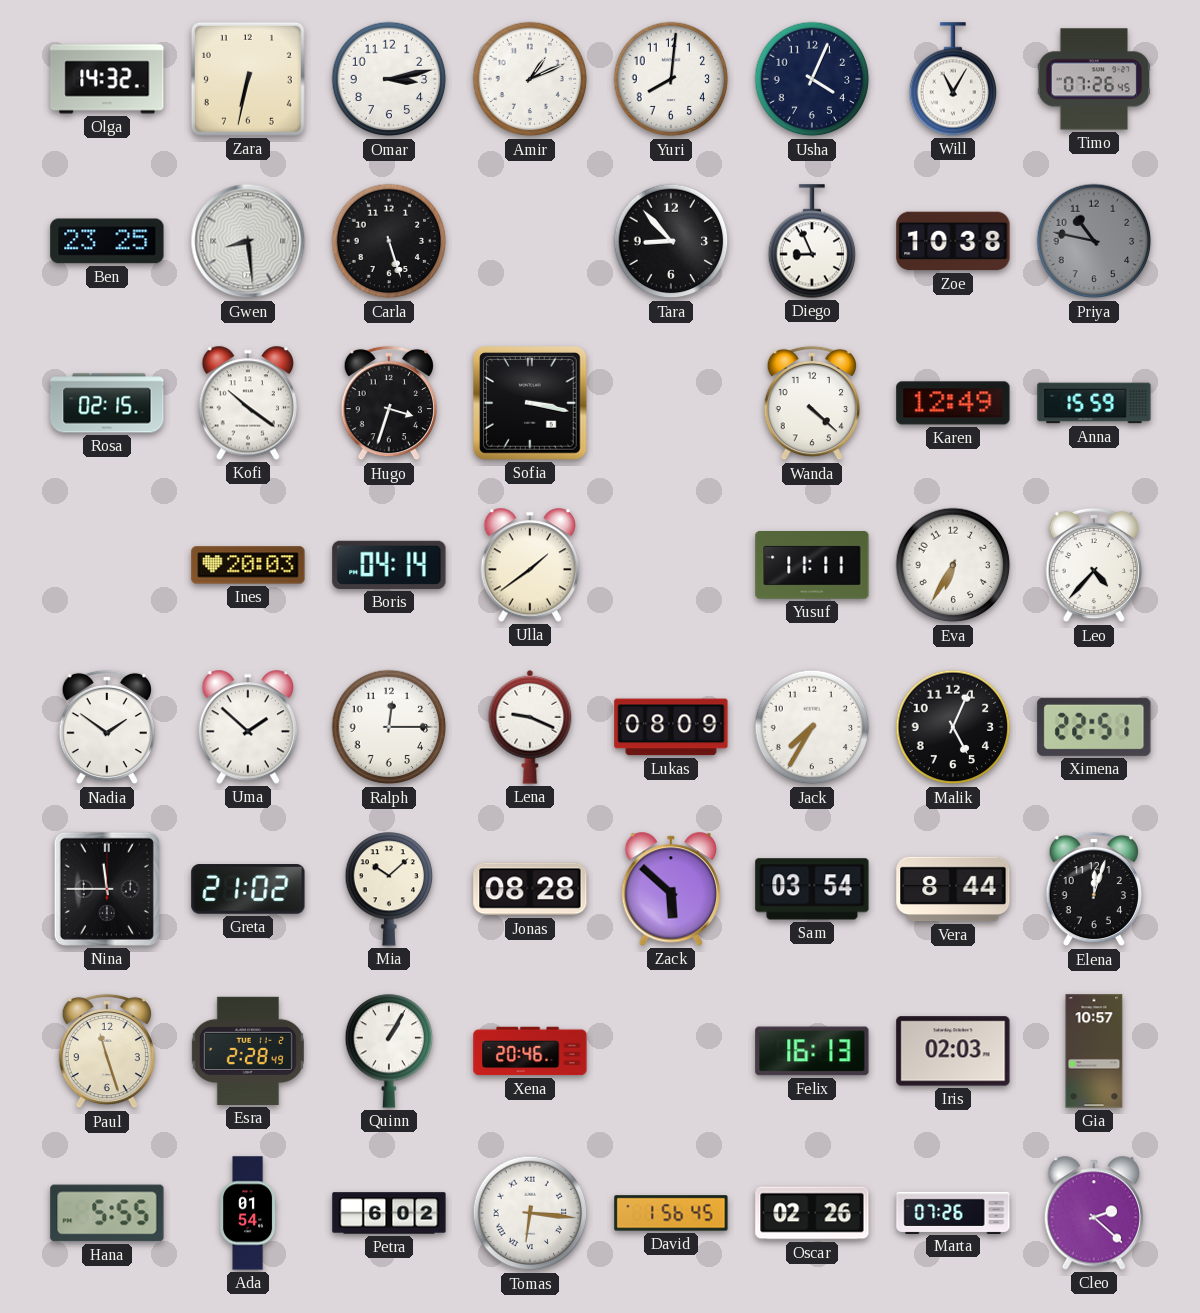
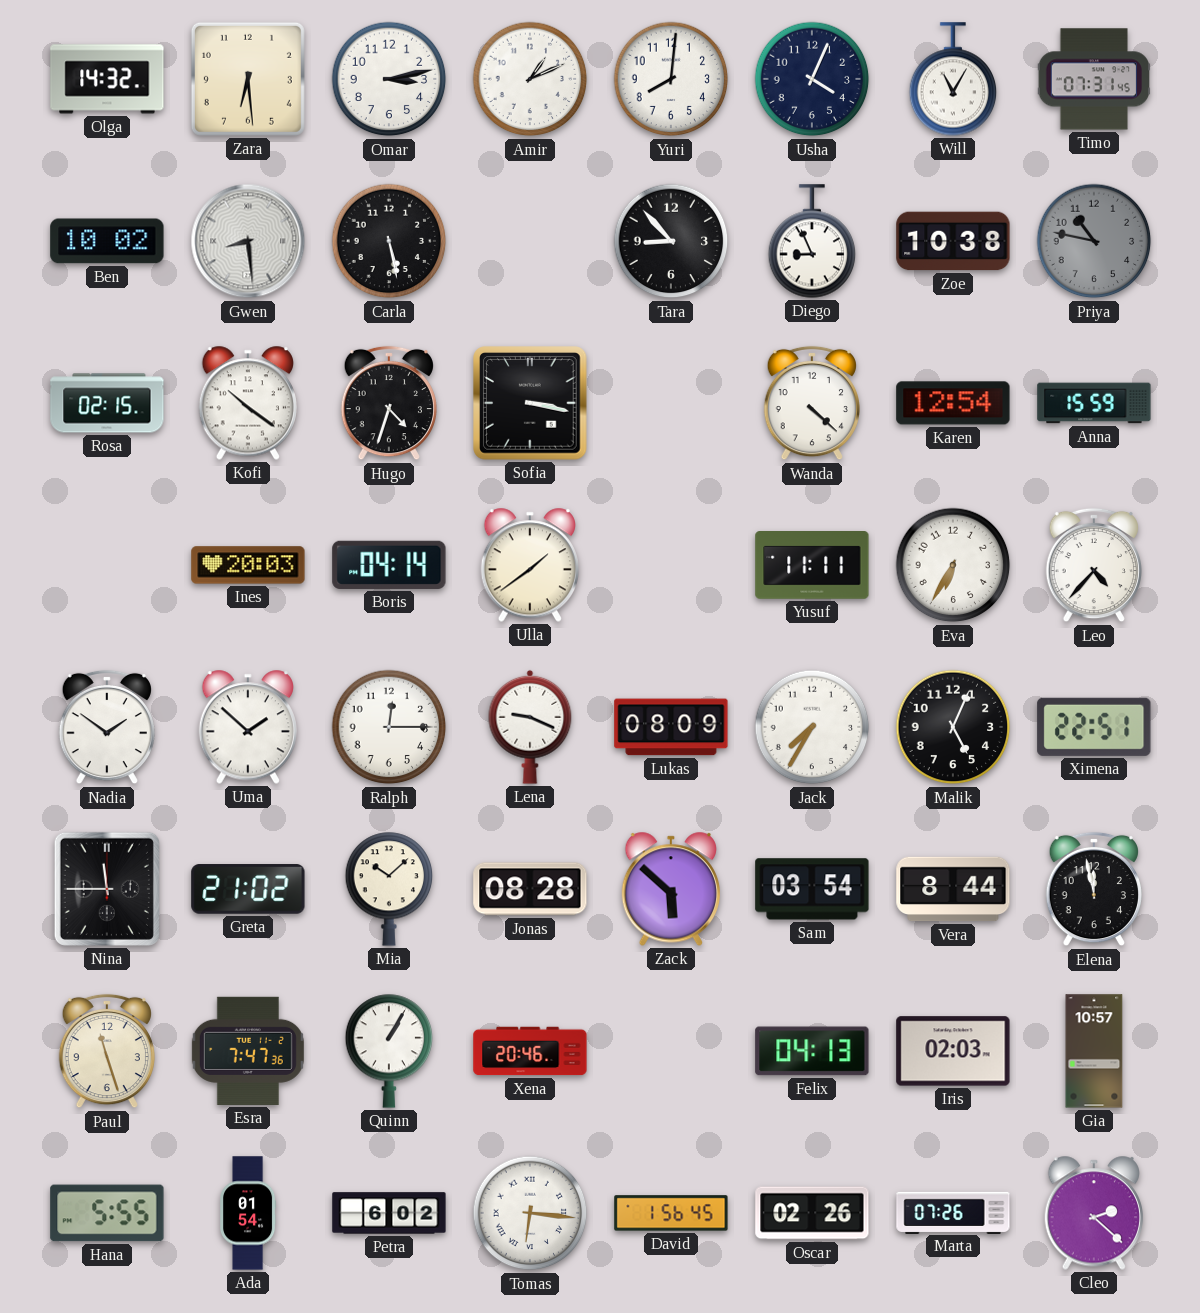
Zara: 6:32 -> 6:29
Timo: 07:26 -> 07:31
Ben: 23:25 -> 10:02
Carla: 5:27 -> 5:28
Hugo: 3:33 -> 4:33
Karen: 12:49 -> 12:54
Elena: 12:03 -> 11:58
Esra: 2:28 -> 7:47
Felix: 16:13 -> 04:13
